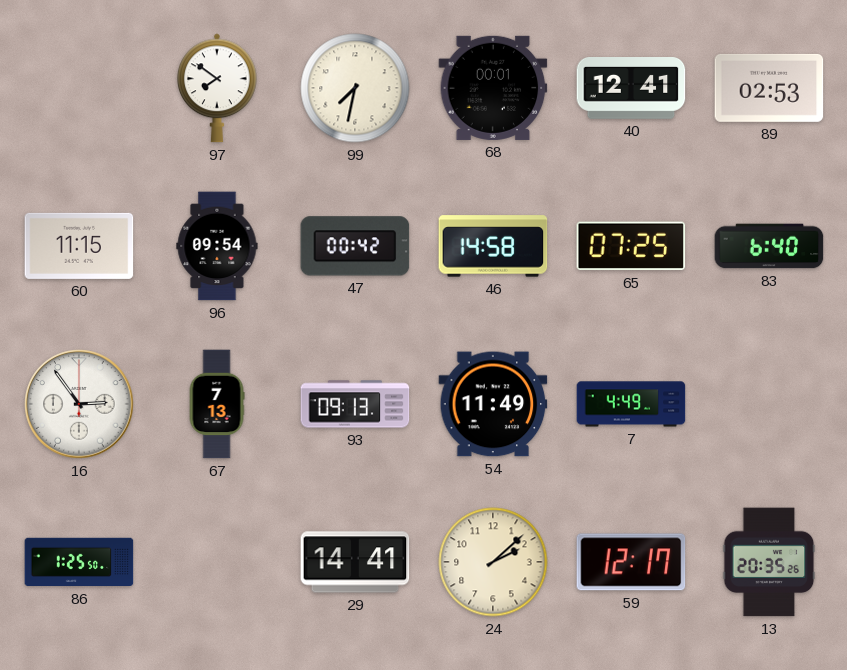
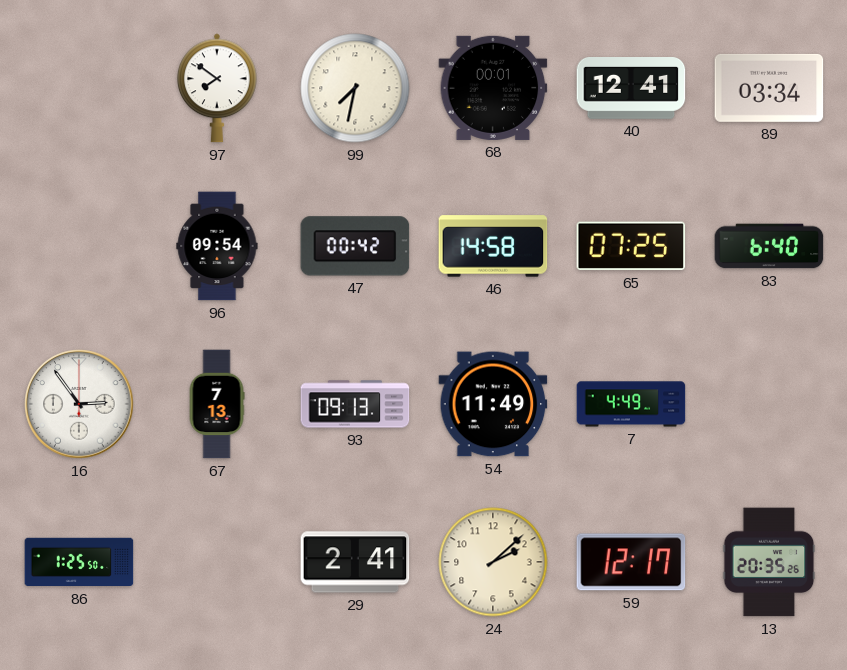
89: 02:53 -> 03:34
60: 11:15 -> none
29: 14:41 -> 2:41
